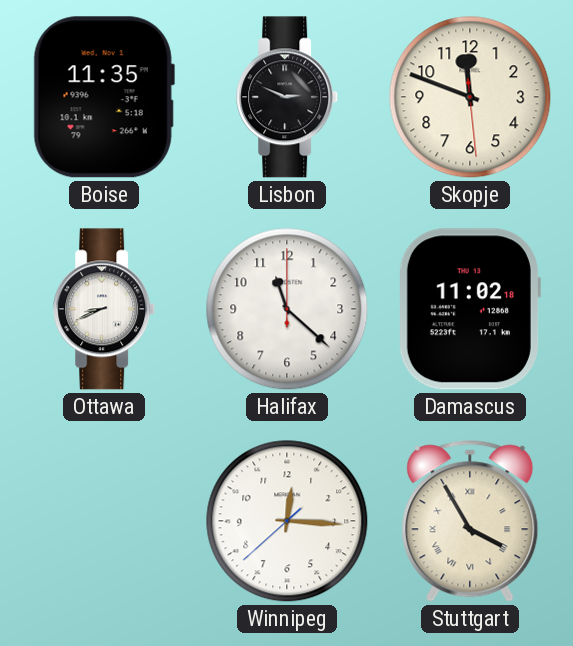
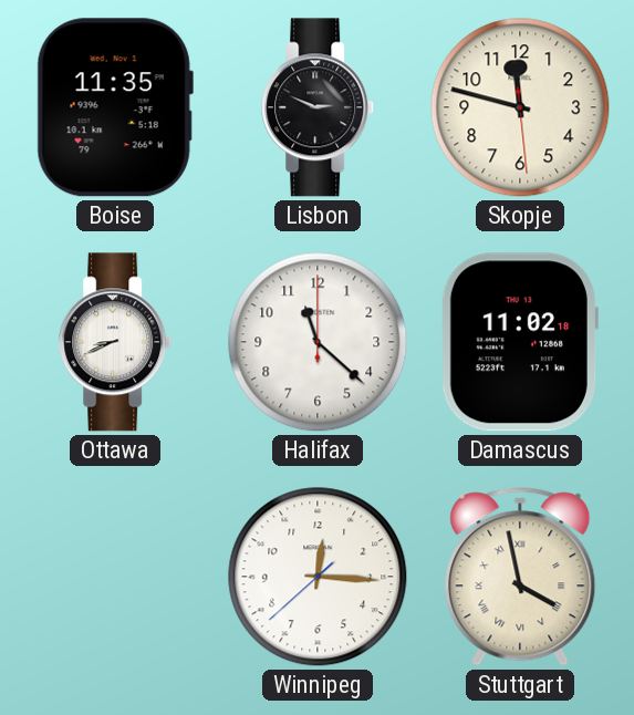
Skopje: 11:48 -> 11:47
Stuttgart: 3:55 -> 3:58
